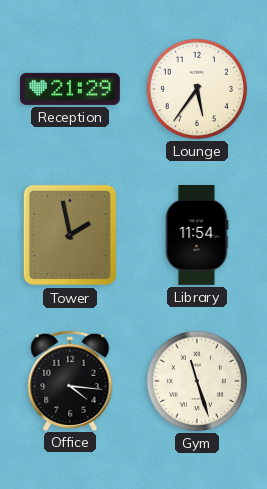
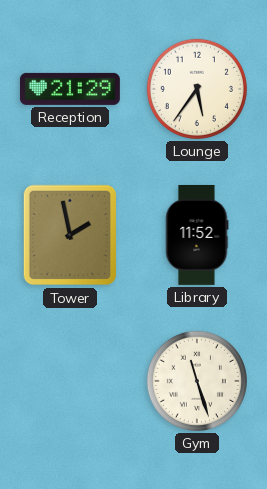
Library: 11:54 -> 11:52
Office: 4:16 -> none
